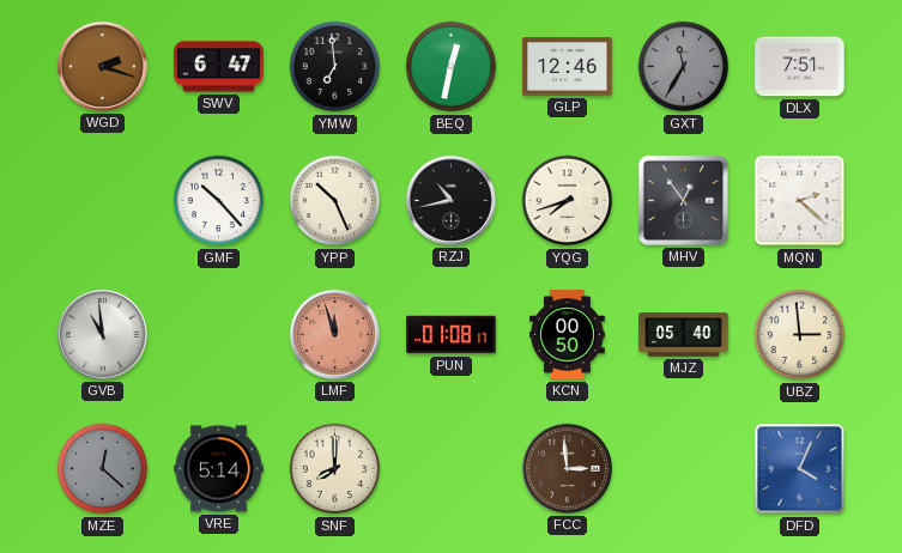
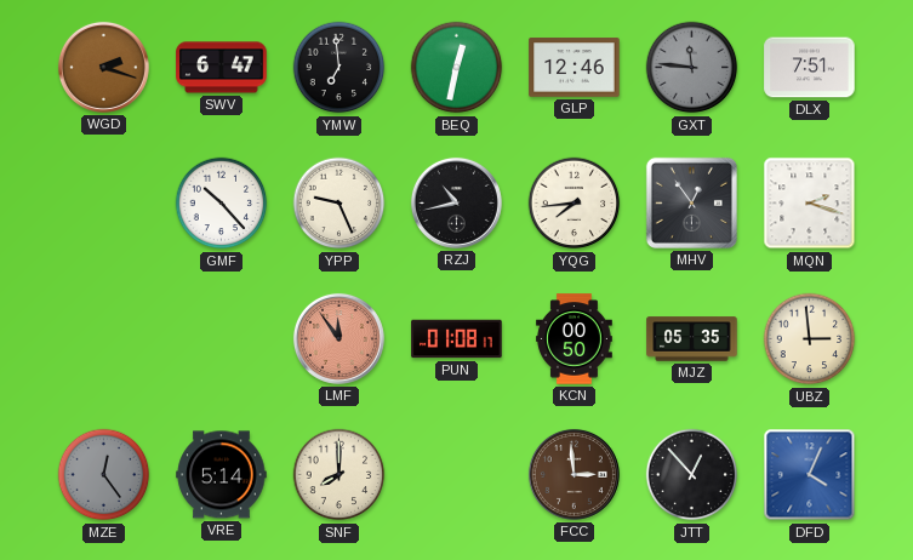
GXT: 11:35 -> 11:46
YPP: 10:26 -> 9:26
YQG: 7:42 -> 7:44
MQN: 2:22 -> 2:18
GVB: 10:59 -> none
LMF: 11:57 -> 11:54
MJZ: 05:40 -> 05:35
MZE: 12:22 -> 12:24
JTT: none -> 12:53
